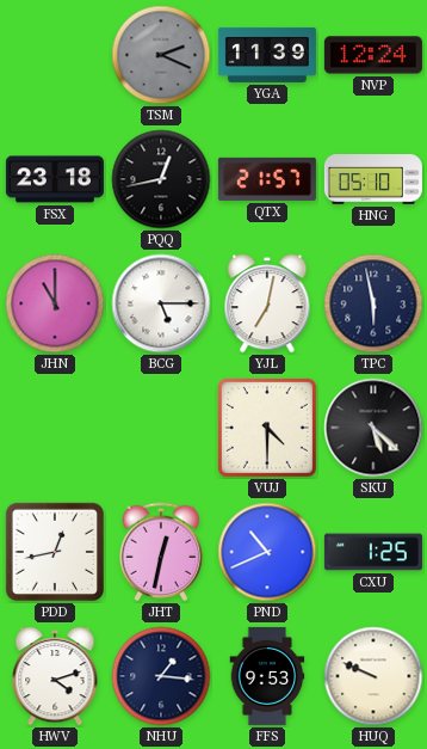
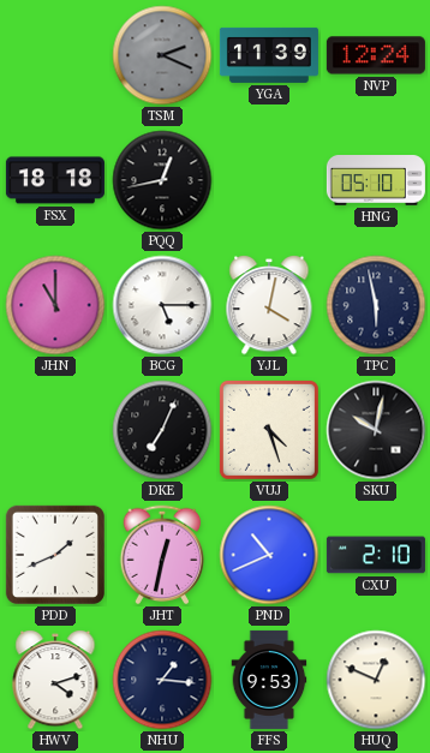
FSX: 23:18 -> 18:18
QTX: 21:57 -> none
YJL: 7:02 -> 4:02
DKE: none -> 7:04
VUJ: 4:30 -> 4:27
SKU: 5:22 -> 10:02
PDD: 12:43 -> 1:41
CXU: 1:25 -> 2:10
HUQ: 9:49 -> 12:49
